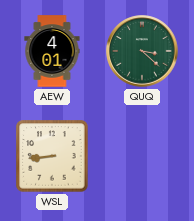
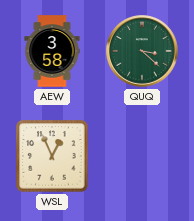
AEW: 4:01 -> 3:58
WSL: 8:44 -> 12:56
